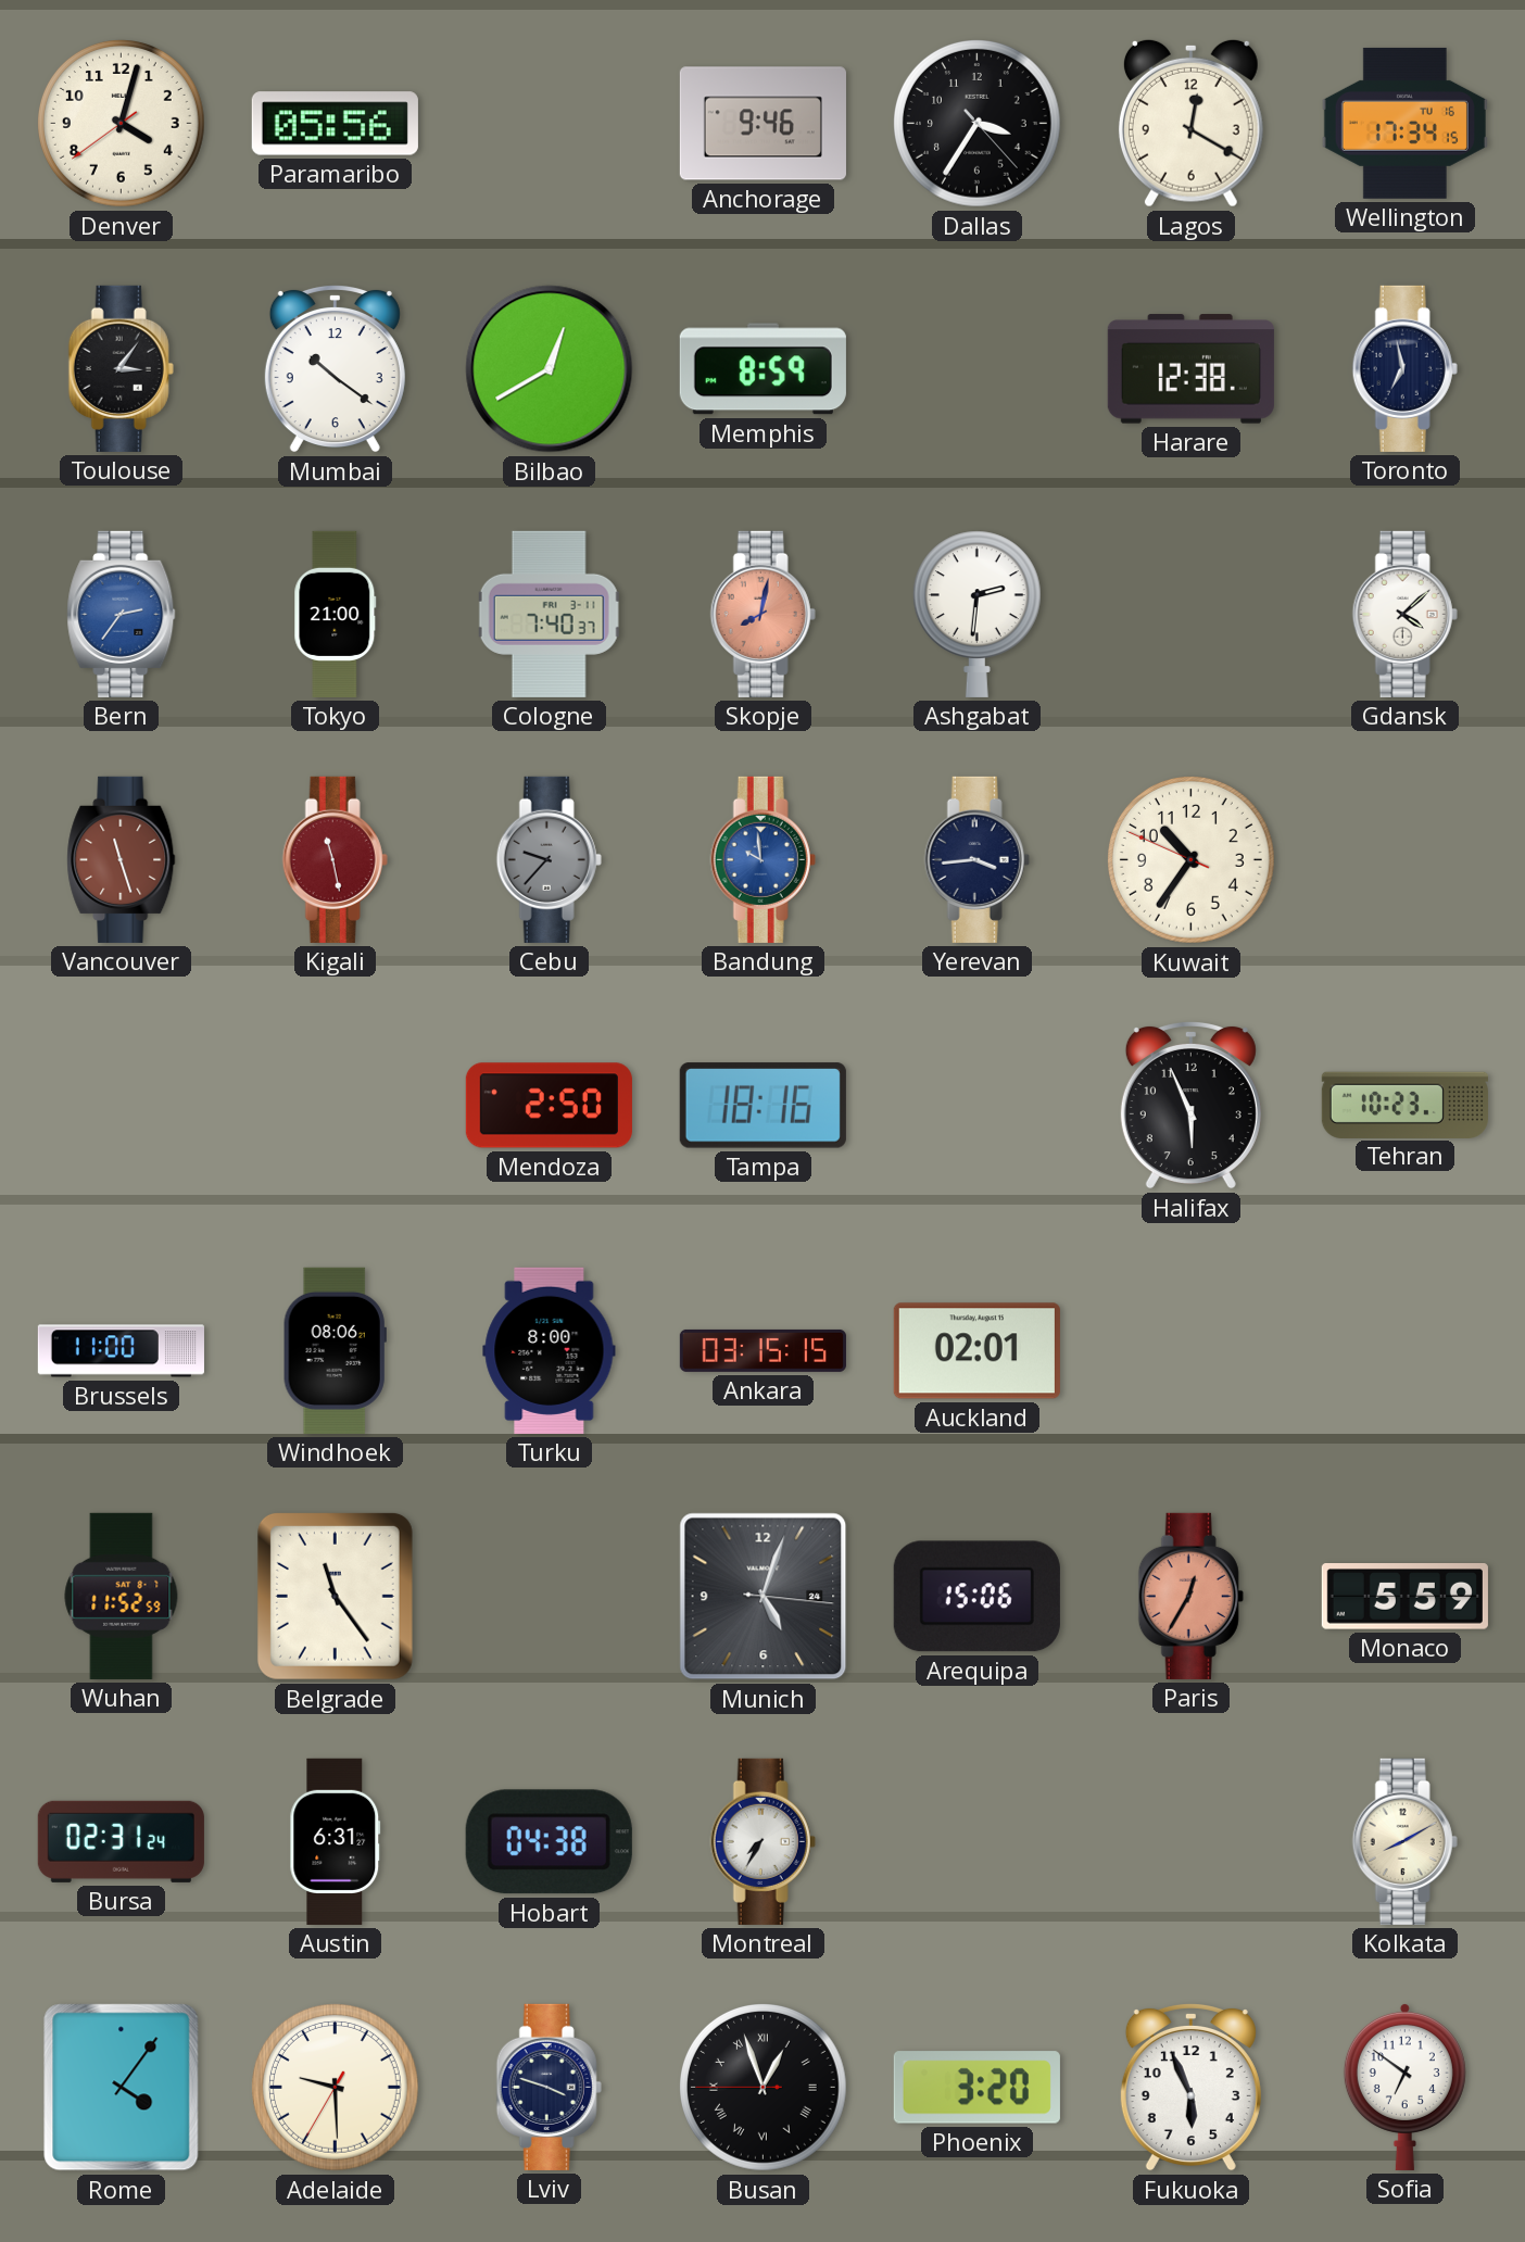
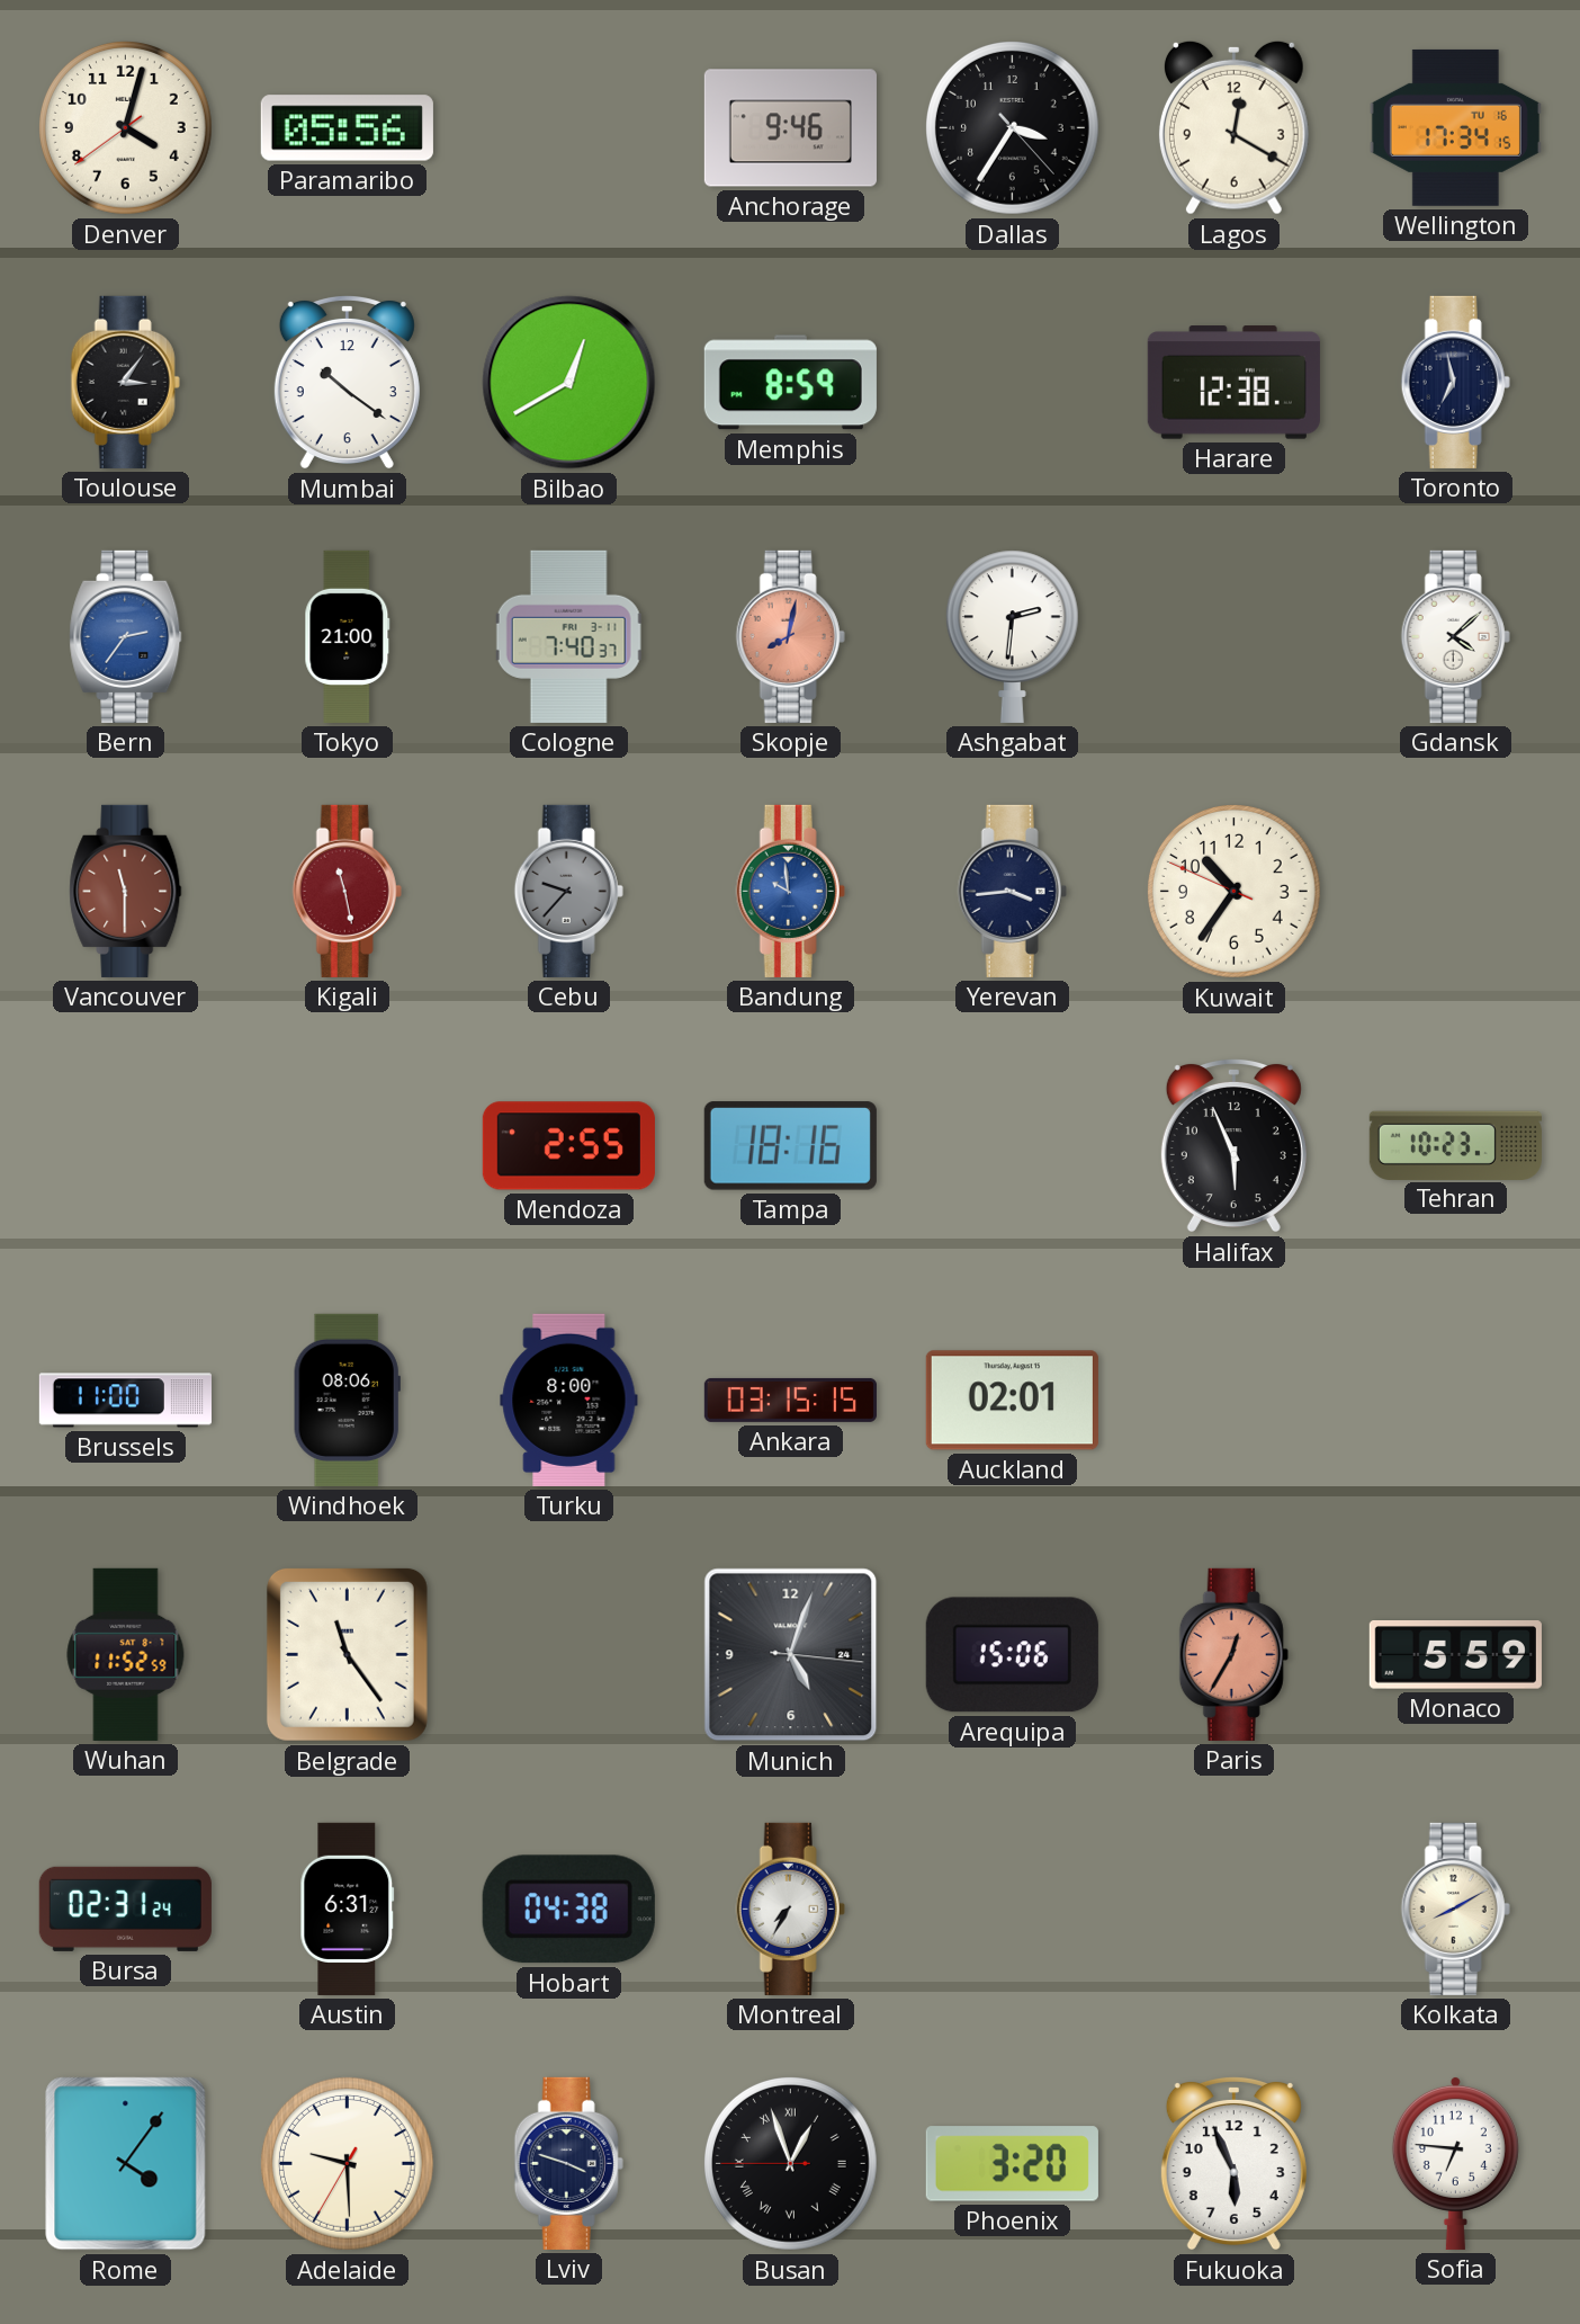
Vancouver: 11:27 -> 11:30
Mendoza: 2:50 -> 2:55
Sofia: 6:51 -> 6:46
